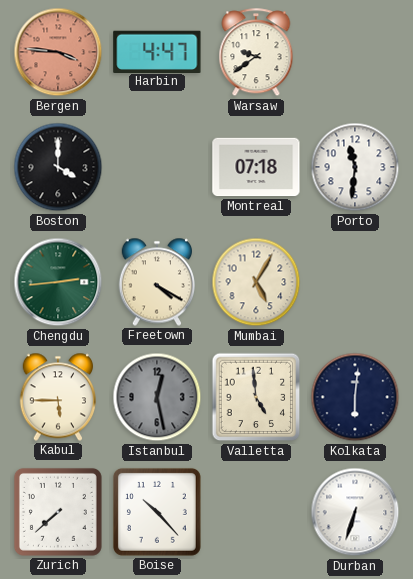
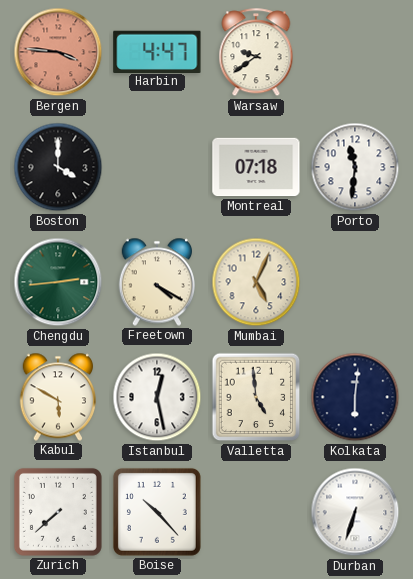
Mumbai: 5:05 -> 5:04
Kabul: 5:45 -> 5:50
Istanbul dial: grey -> white
